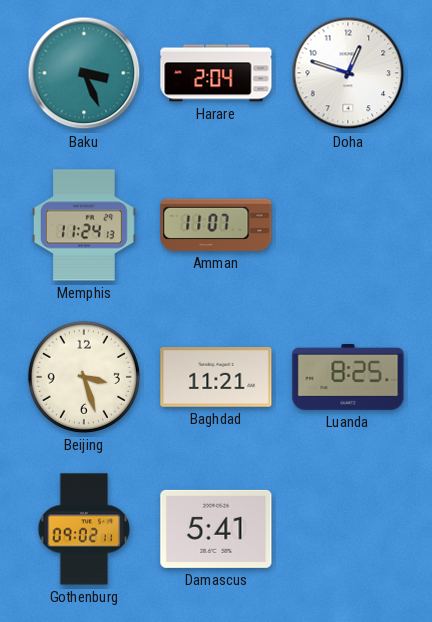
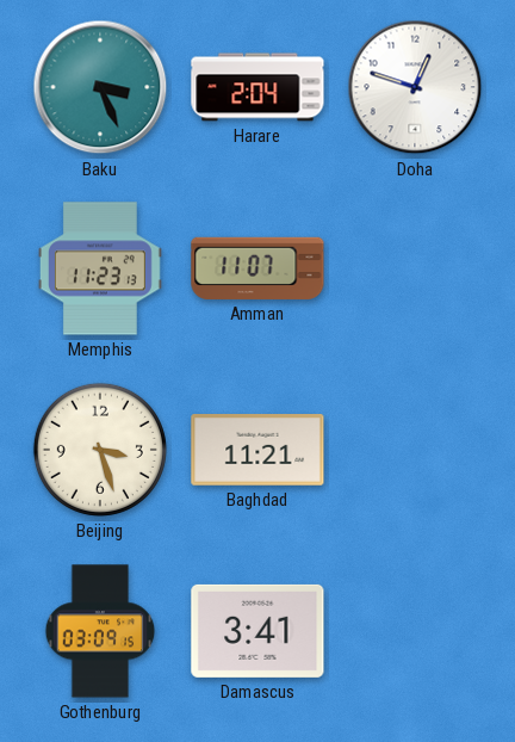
Memphis: 11:24 -> 11:23
Luanda: 8:25 -> none
Gothenburg: 09:02 -> 03:09
Damascus: 5:41 -> 3:41
